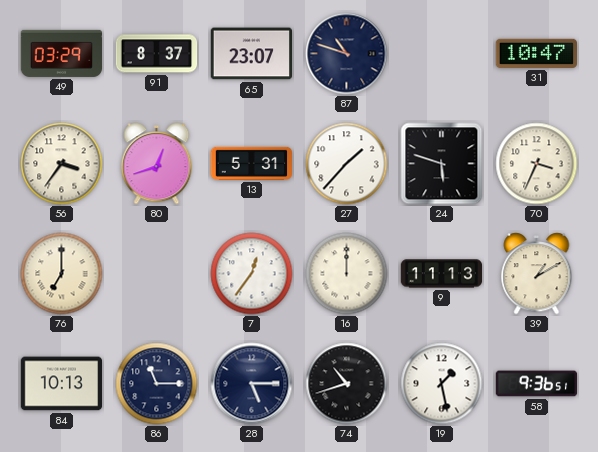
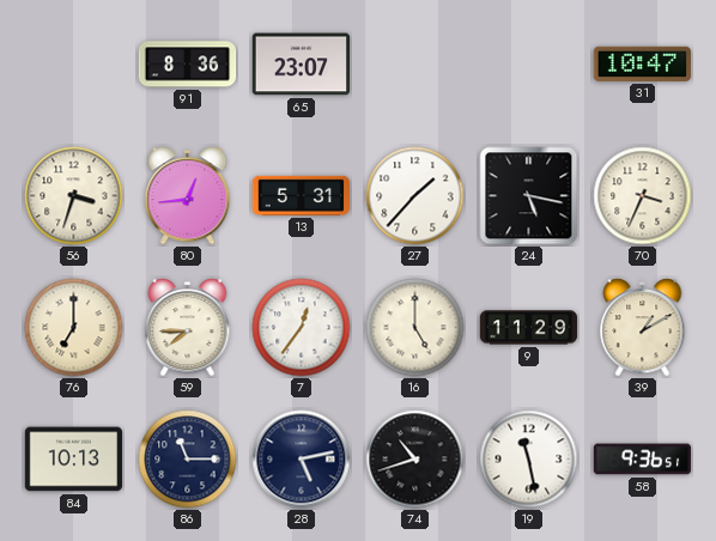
49: 03:29 -> none
91: 8:37 -> 8:36
87: 10:48 -> none
56: 3:36 -> 3:33
80: 12:42 -> 12:44
24: 5:48 -> 5:17
59: none -> 7:45
16: 12:00 -> 5:00
9: 11:13 -> 11:29
28: 5:15 -> 5:13
19: 1:28 -> 11:28
